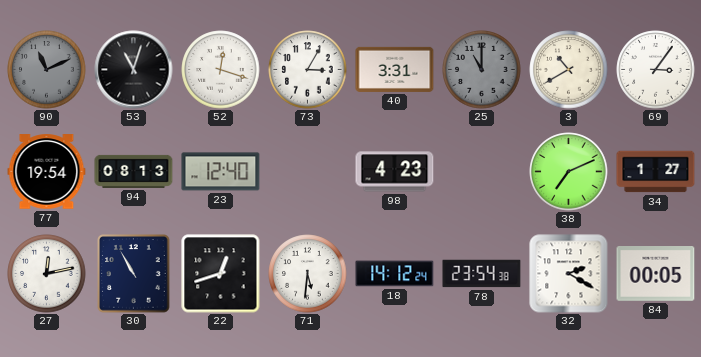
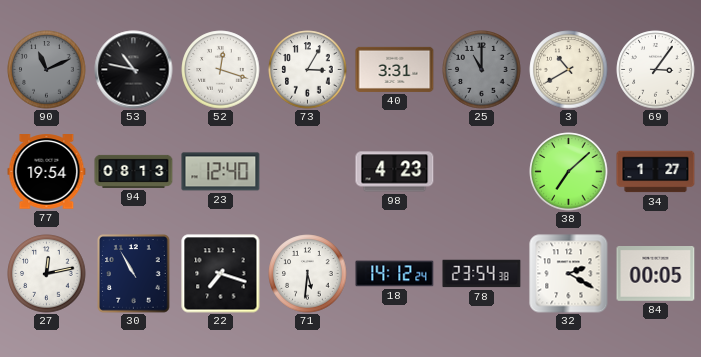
53: 11:03 -> 10:47
38: 7:11 -> 7:08
22: 12:42 -> 7:18
